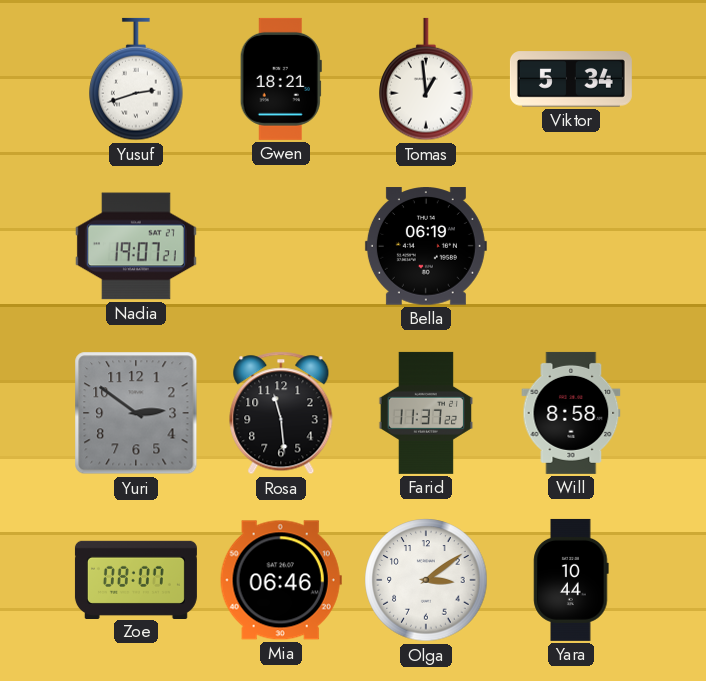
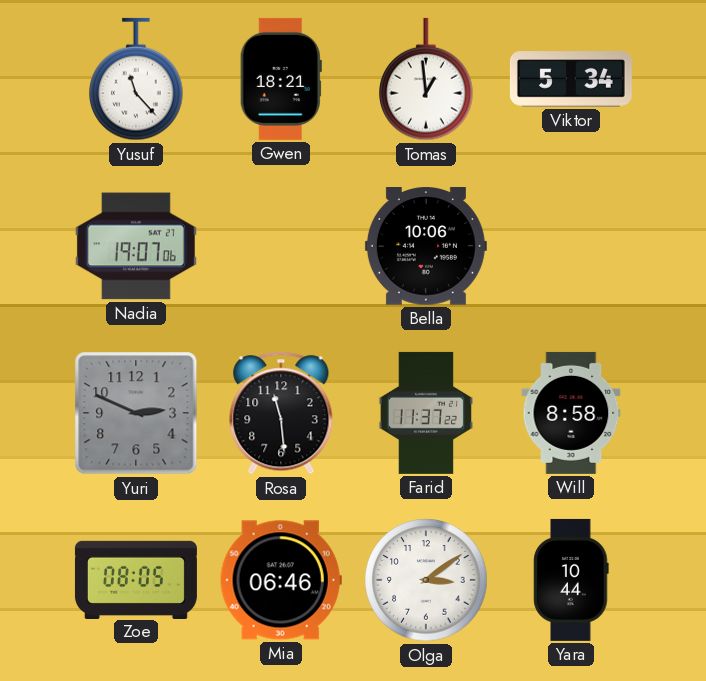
Yusuf: 2:42 -> 11:23
Nadia: 19:07:21 -> 19:07:06
Bella: 06:19 -> 10:06
Yuri: 2:51 -> 2:49
Zoe: 08:07 -> 08:05
